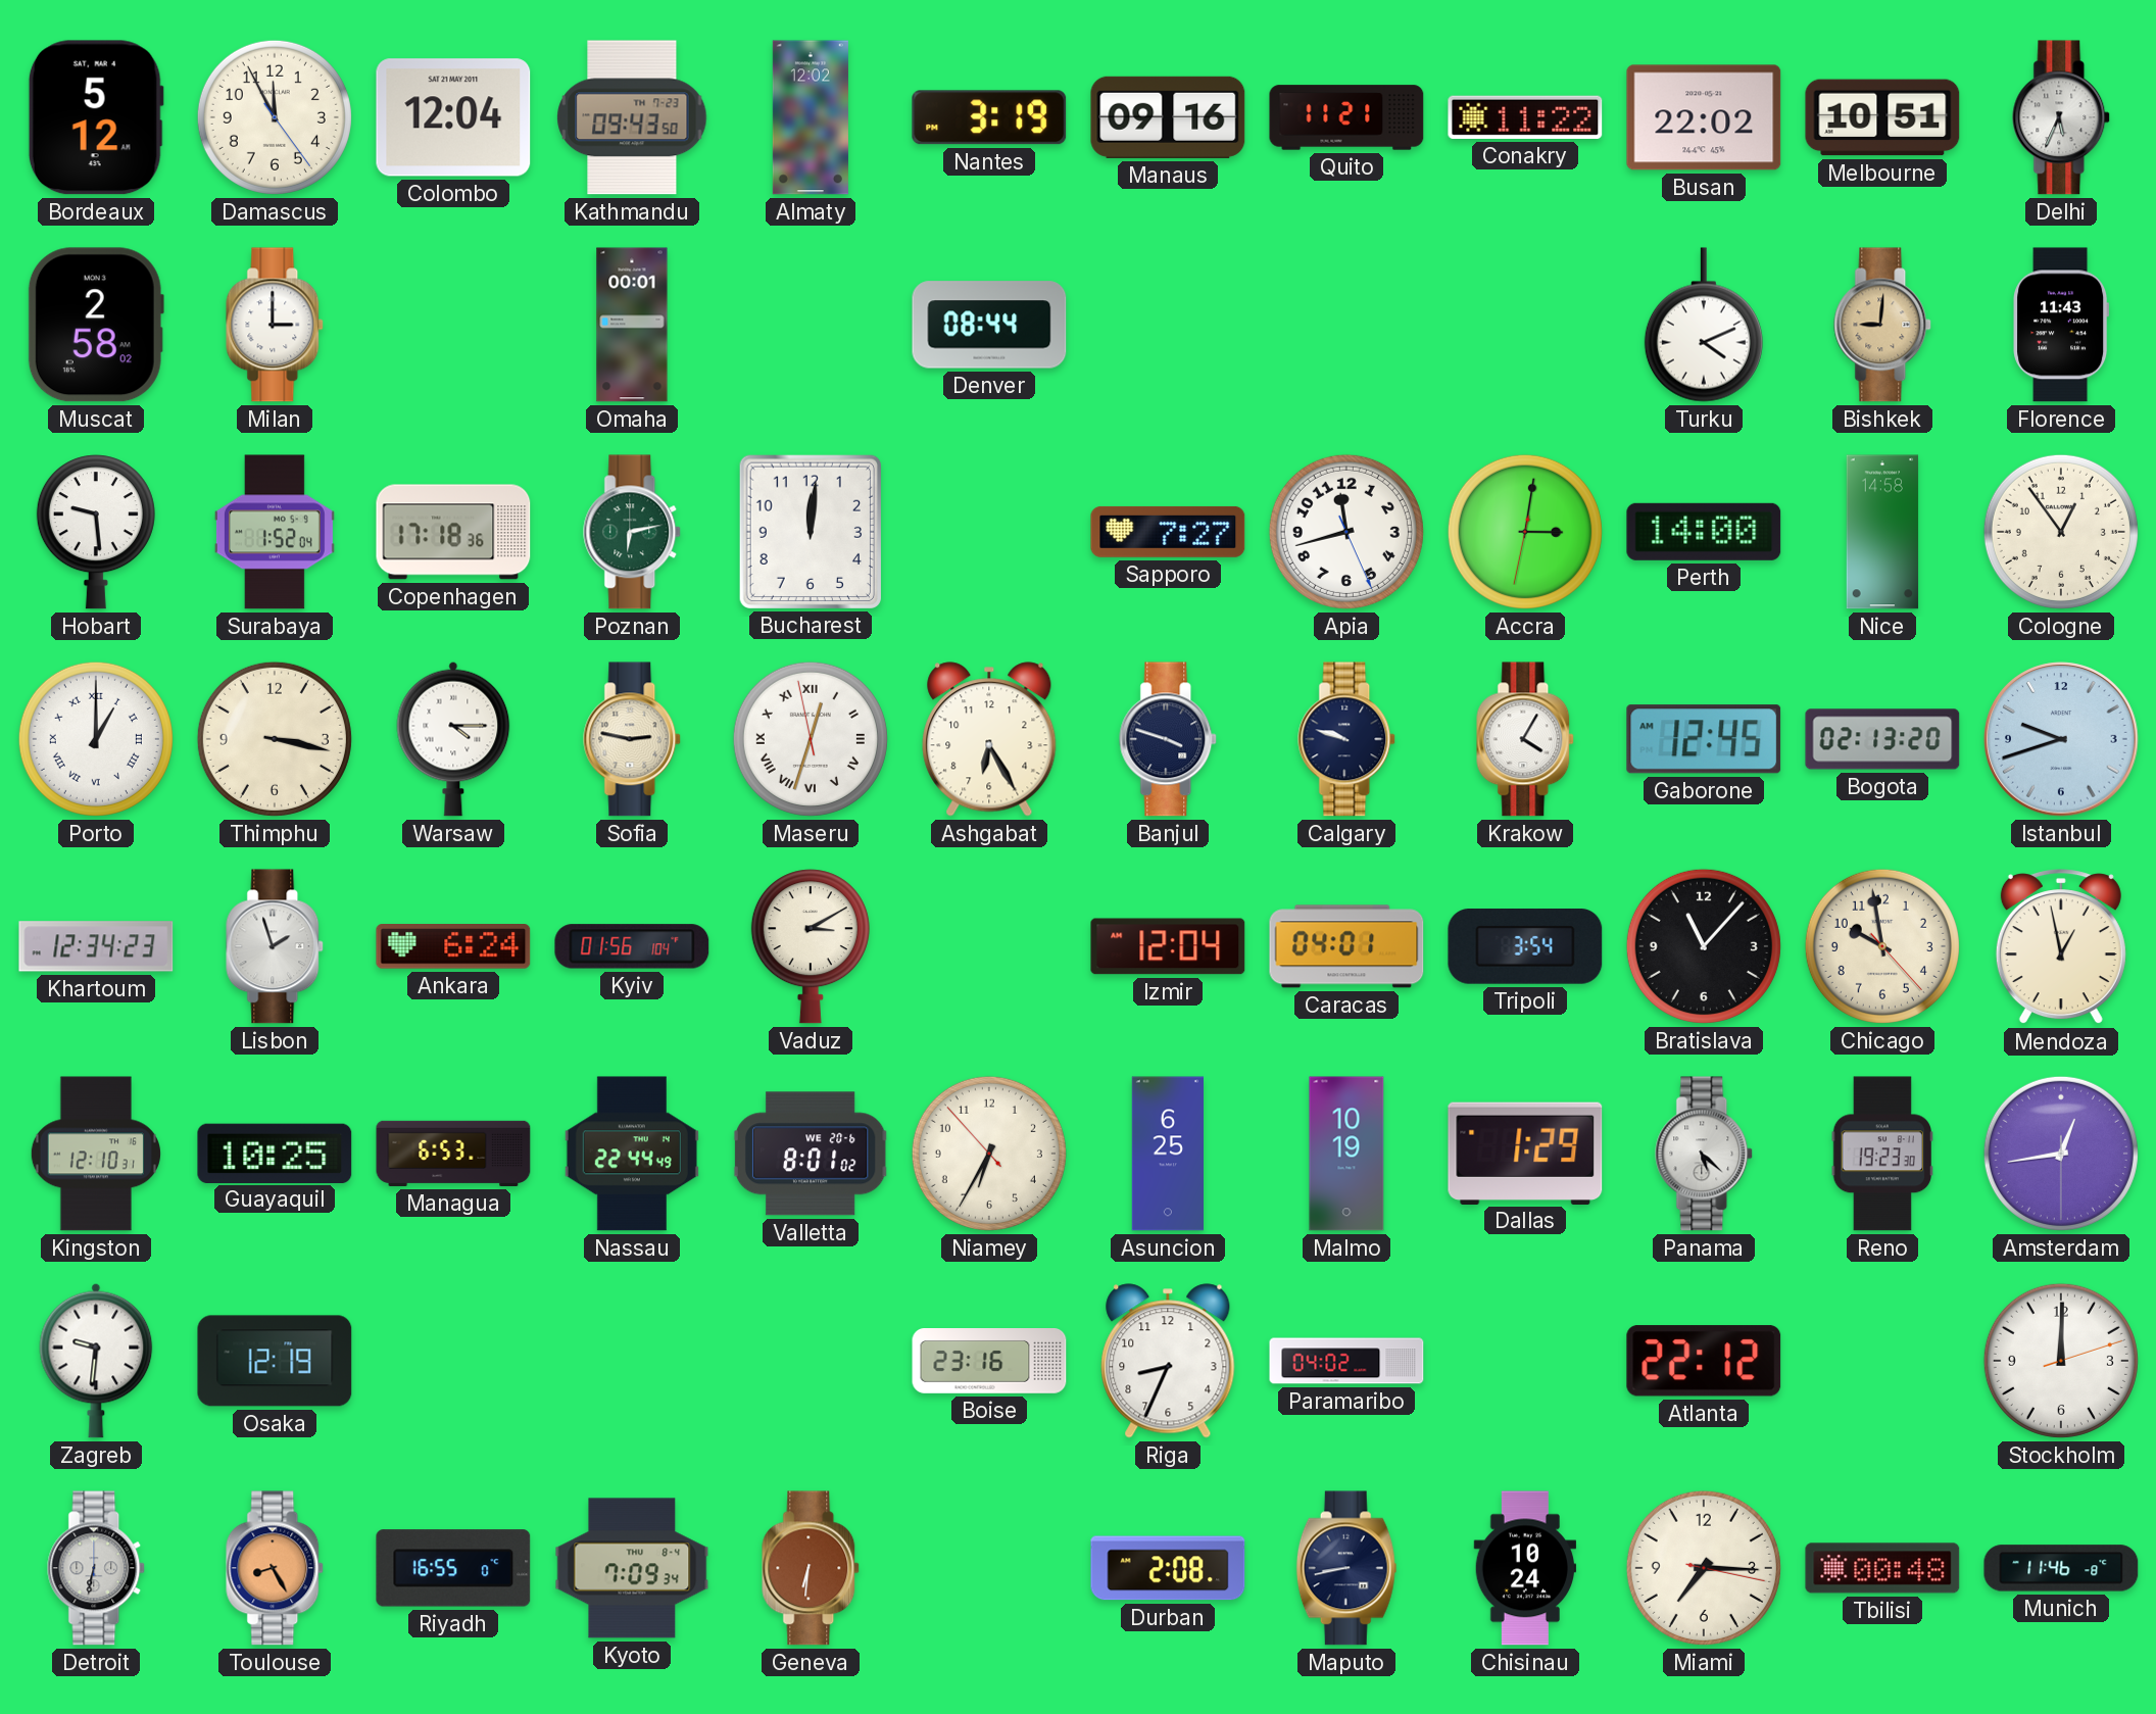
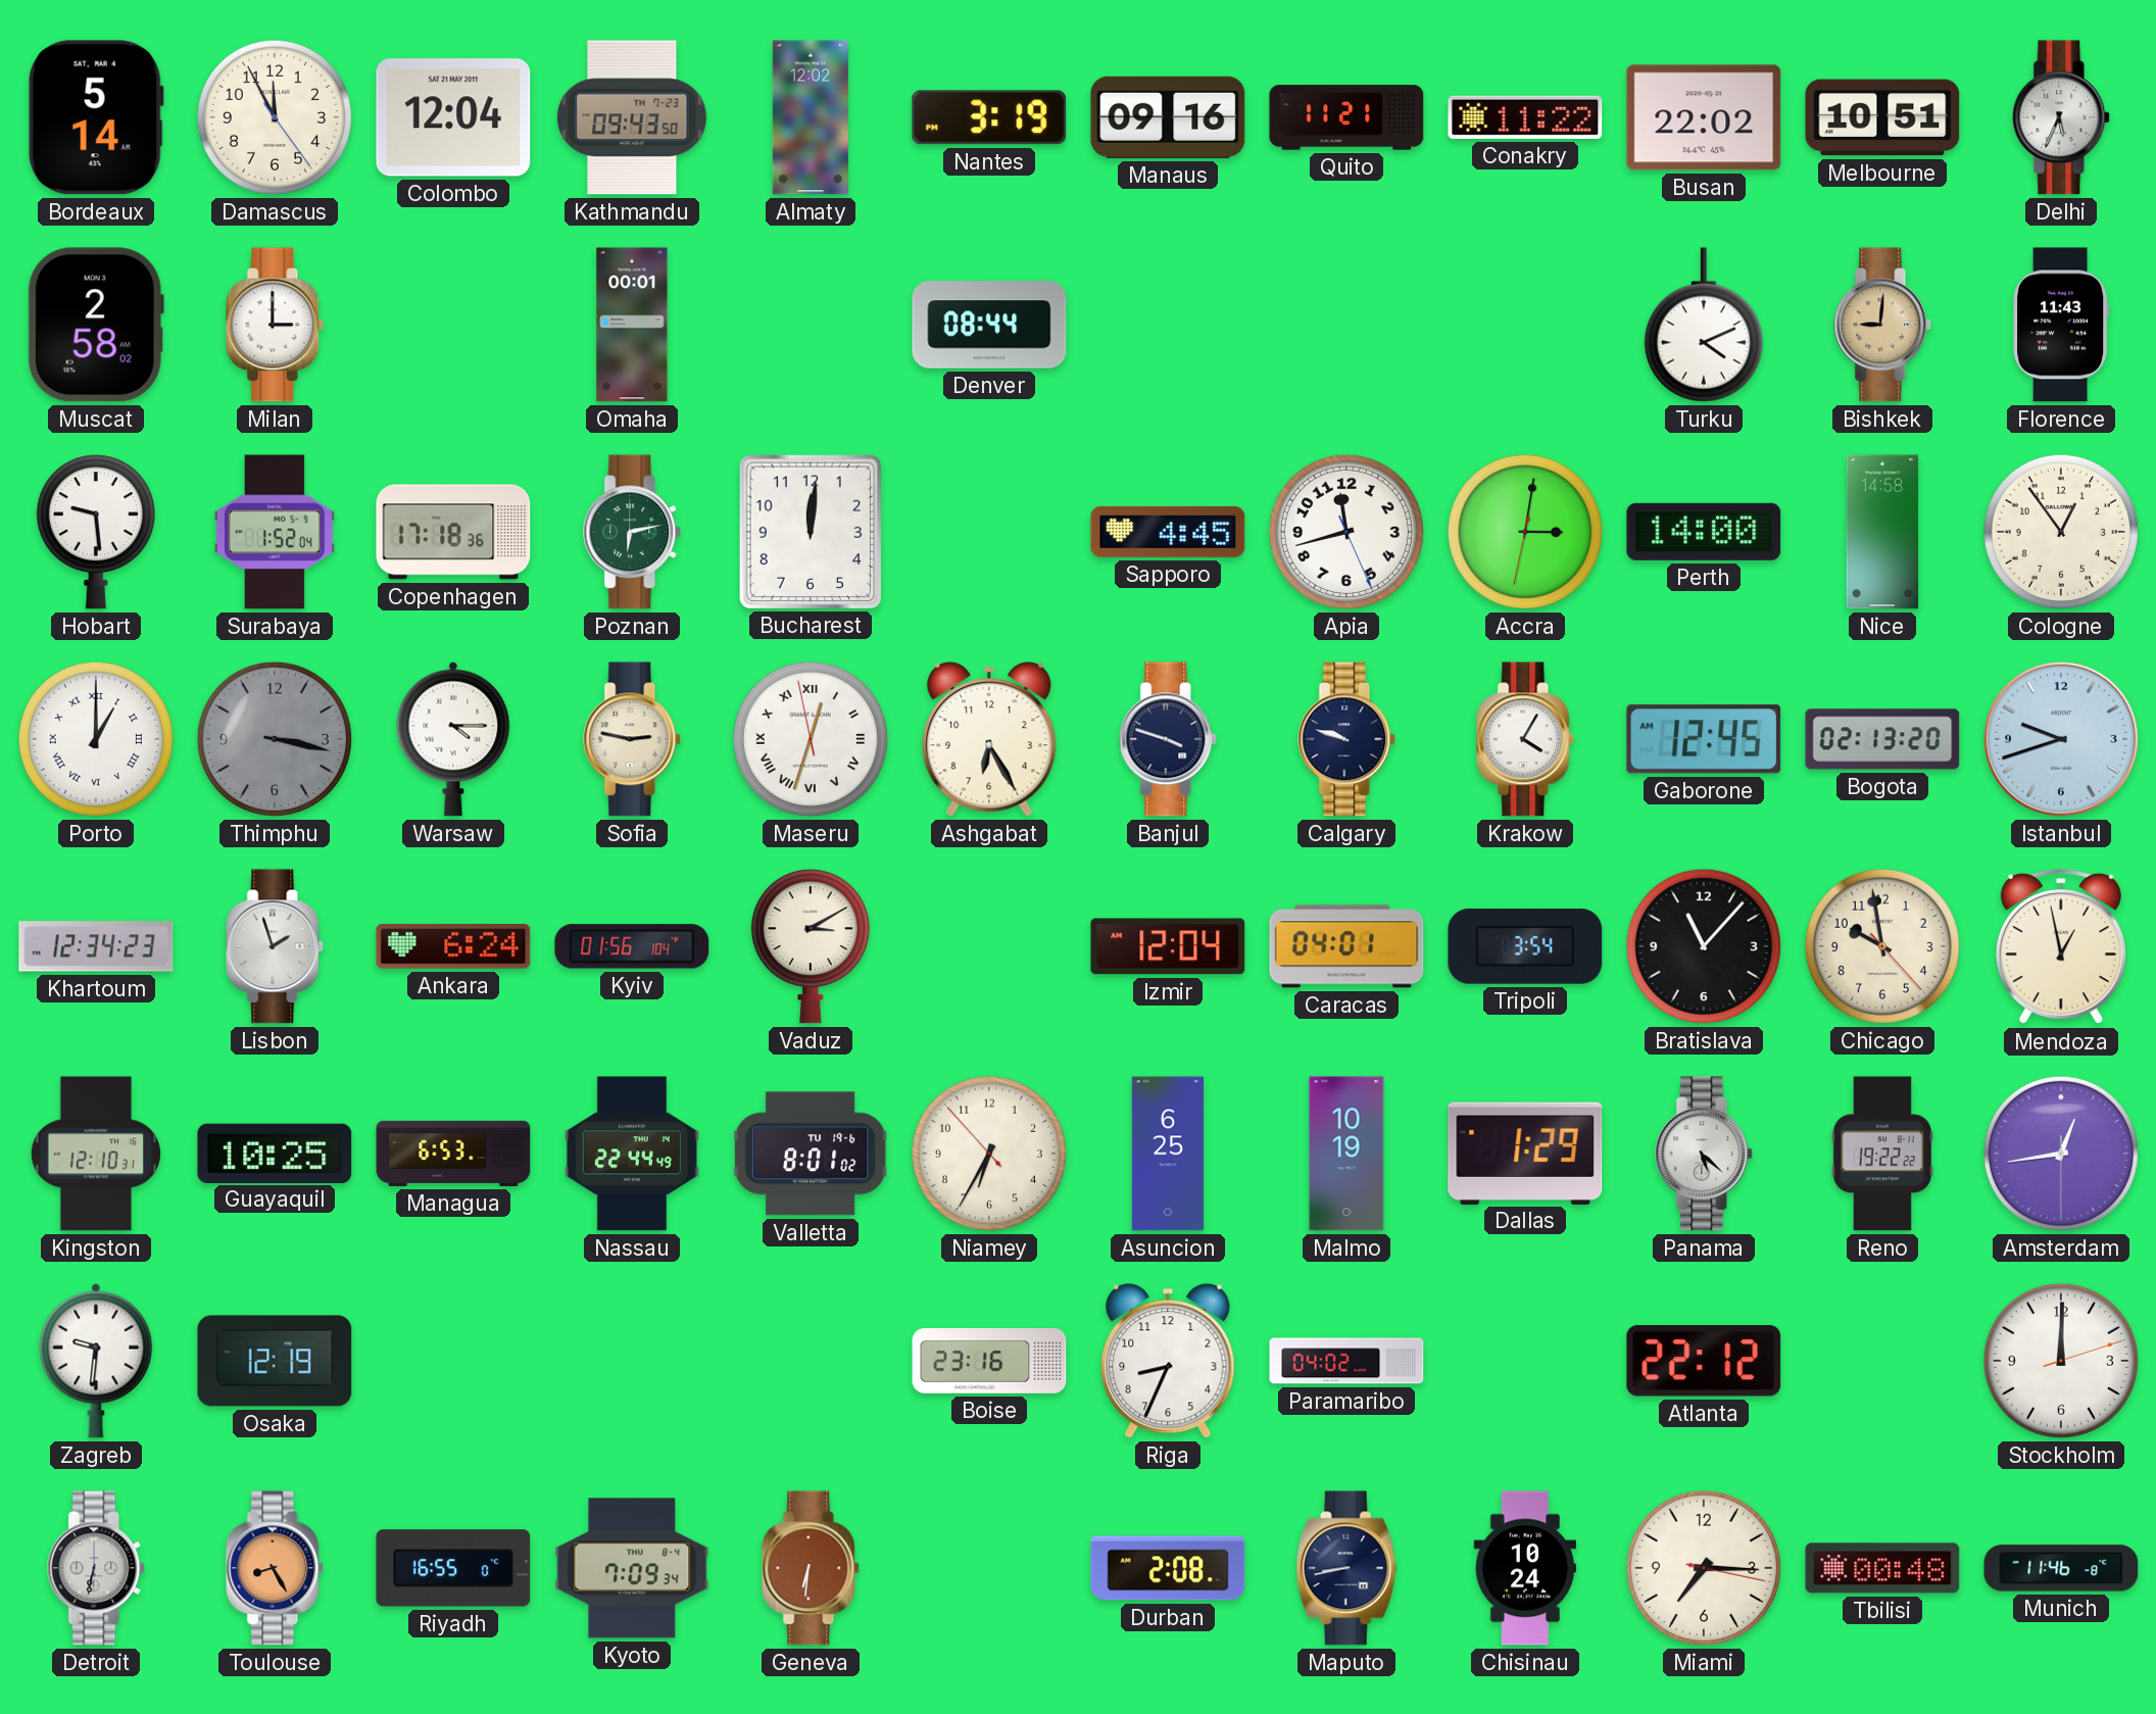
Bordeaux: 5:12 -> 5:14
Sapporo: 7:27 -> 4:45
Thimphu dial: cream -> grey
Valletta date: WE 20-6 -> TU 19-6
Reno: 19:23 -> 19:22
